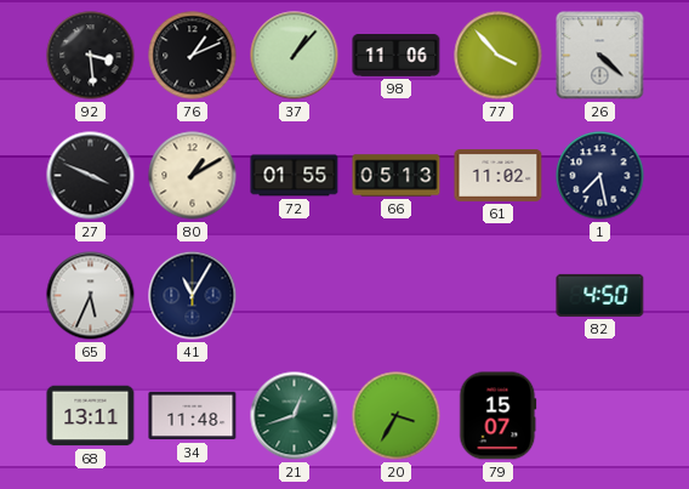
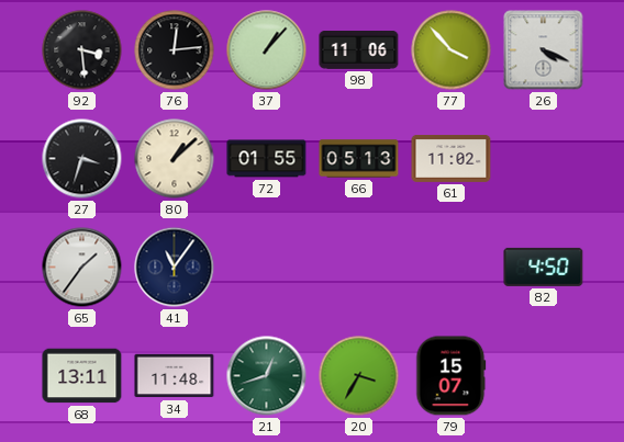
76: 1:11 -> 12:14
26: 4:22 -> 4:19
27: 3:49 -> 3:33
80: 1:10 -> 1:08
1: 7:28 -> none
65: 5:34 -> 1:36
41: 11:05 -> 11:06
